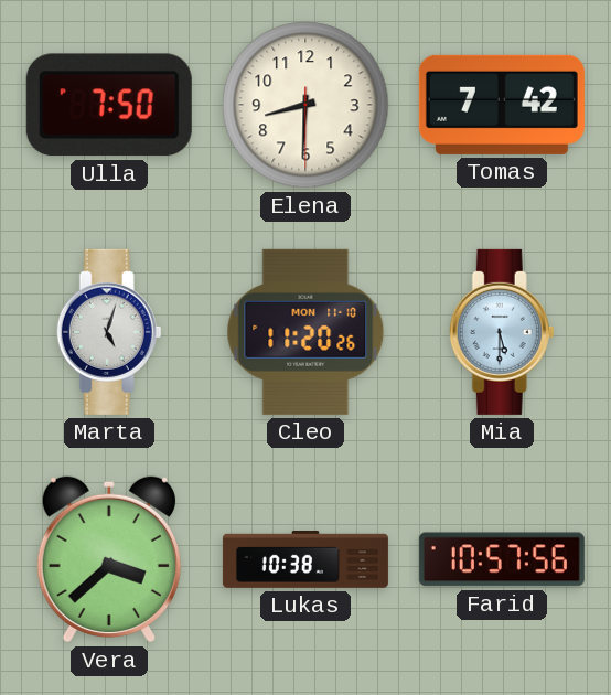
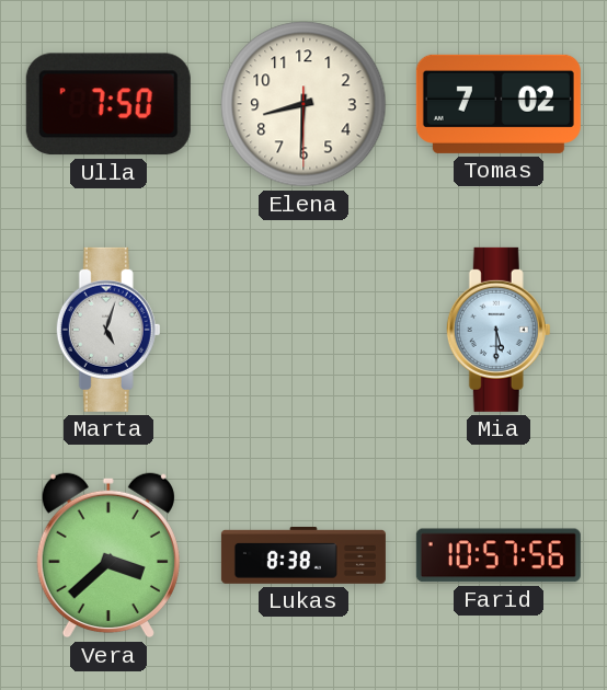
Tomas: 7:42 -> 7:02
Cleo: 11:20 -> none
Lukas: 10:38 -> 8:38
